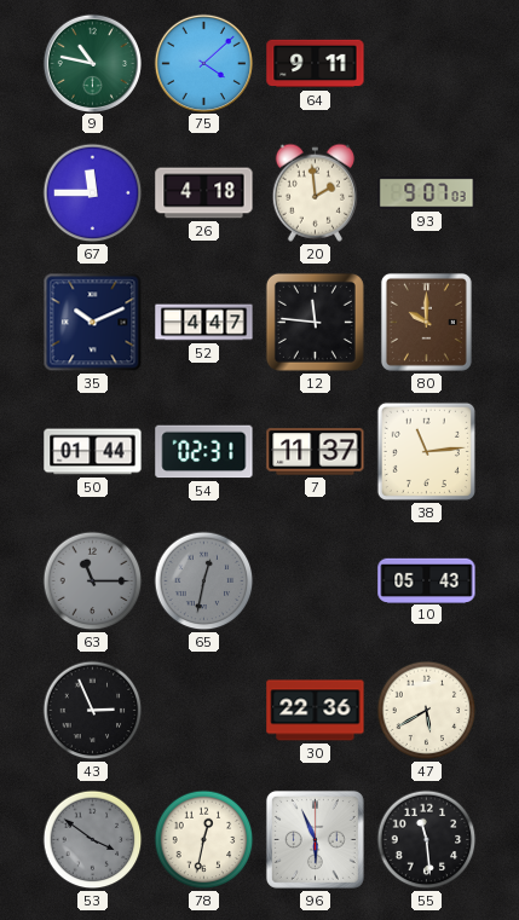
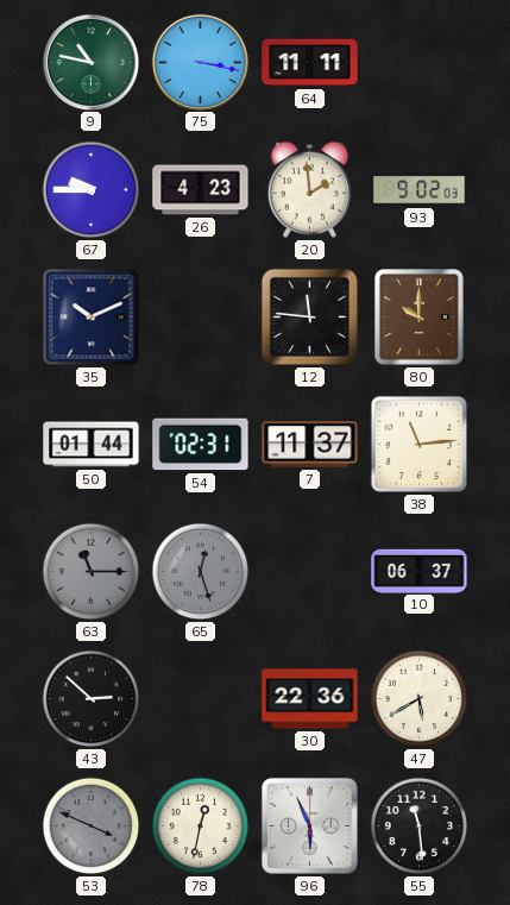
75: 4:08 -> 3:17
64: 9:11 -> 11:11
67: 11:45 -> 9:45
26: 4:18 -> 4:23
93: 9:07 -> 9:02
52: 4:47 -> none
65: 12:32 -> 12:27
10: 05:43 -> 06:37
43: 2:56 -> 2:52
53: 3:51 -> 3:49
